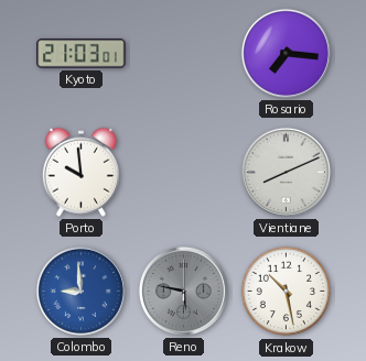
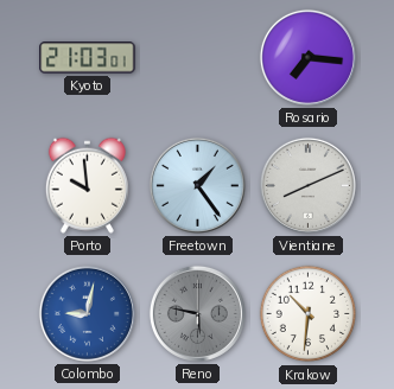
Freetown: none -> 1:24
Colombo: 8:59 -> 9:02
Krakow: 10:28 -> 10:31
